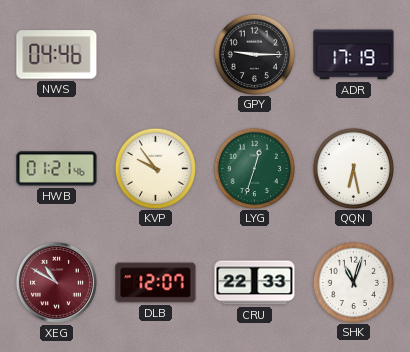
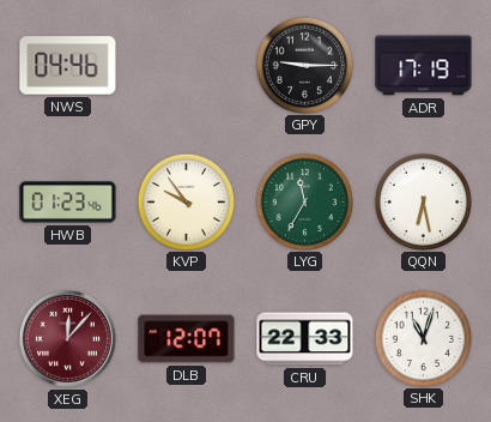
HWB: 01:21 -> 01:23
LYG: 12:33 -> 11:35
XEG: 10:50 -> 12:07
